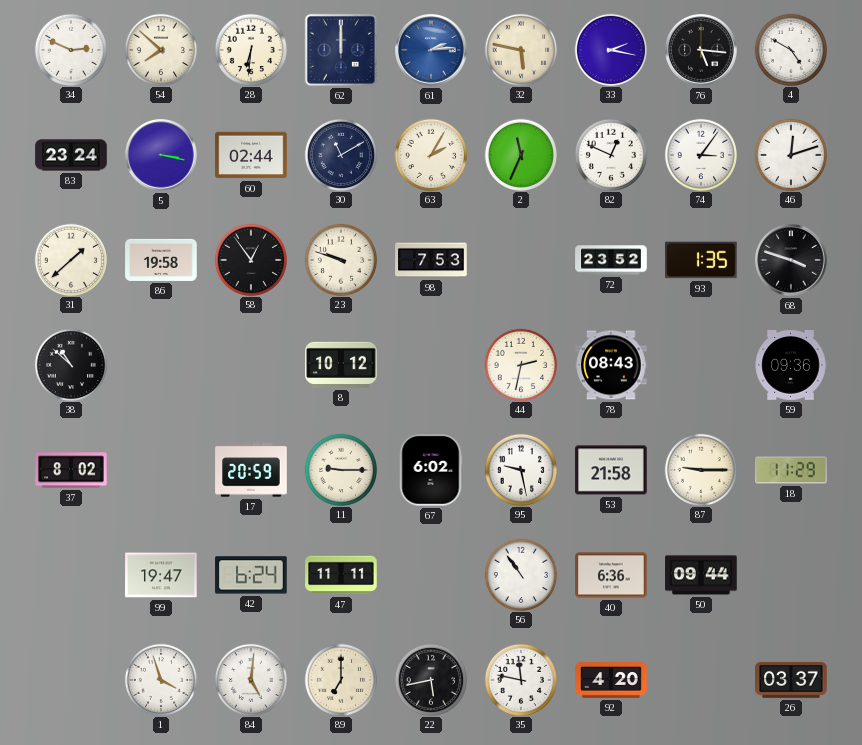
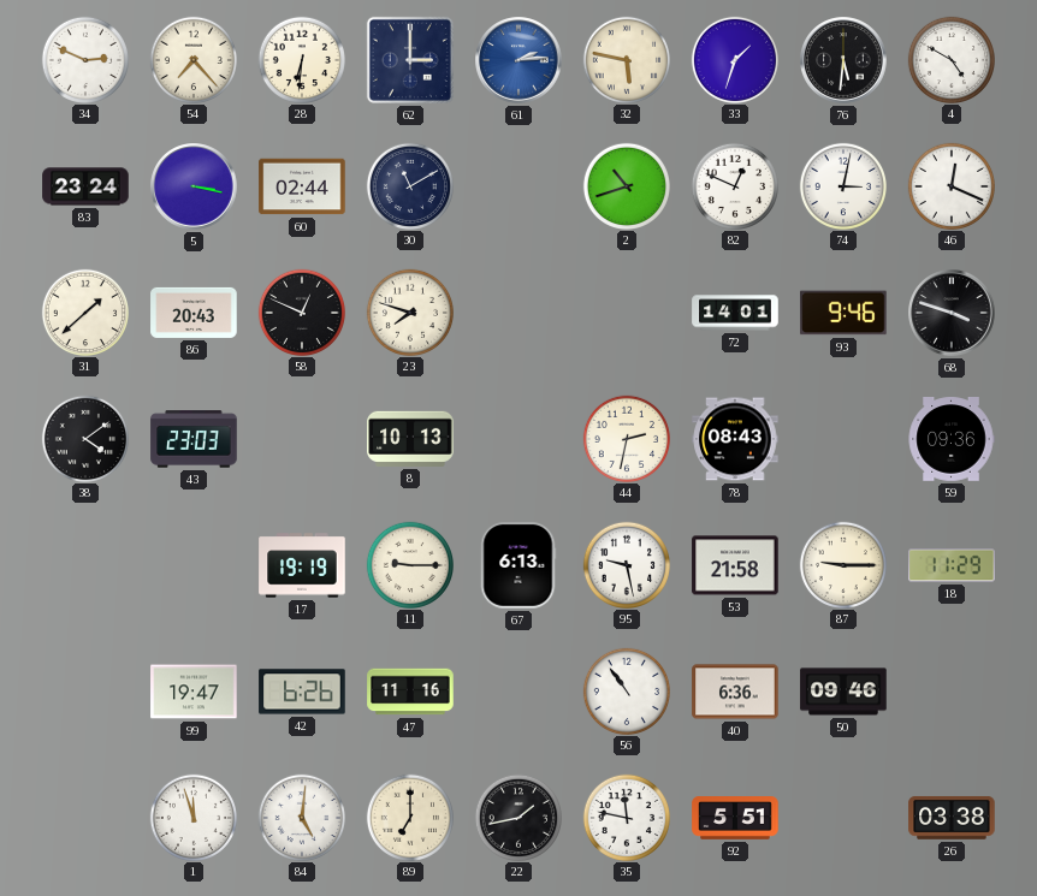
54: 7:52 -> 7:23
62: 12:00 -> 3:00
33: 2:17 -> 1:33
76: 5:16 -> 5:31
63: 2:05 -> none
2: 11:34 -> 10:42
74: 3:06 -> 3:02
46: 12:12 -> 12:19
86: 19:58 -> 20:43
58: 12:54 -> 12:49
23: 9:48 -> 7:48
98: 7:53 -> none
72: 23:52 -> 14:01
93: 1:35 -> 9:46
38: 10:52 -> 4:09
43: none -> 23:03
8: 10:12 -> 10:13
37: 8:02 -> none
17: 20:59 -> 19:19
67: 6:02 -> 6:13
42: 6:24 -> 6:26
47: 11:11 -> 11:16
50: 09:44 -> 09:46
1: 3:57 -> 11:57
22: 5:43 -> 1:43
92: 4:20 -> 5:51
26: 03:37 -> 03:38
